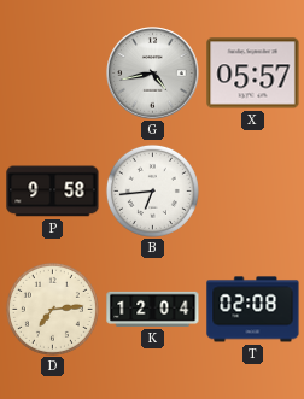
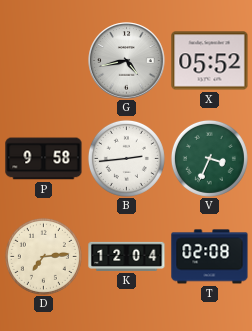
X: 05:57 -> 05:52
B: 6:44 -> 2:44
V: none -> 3:34
